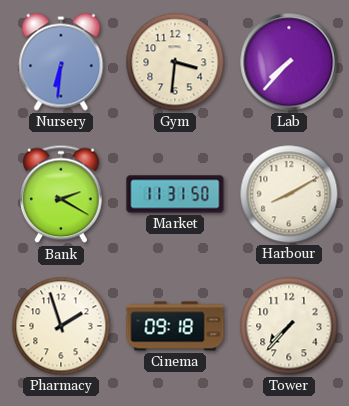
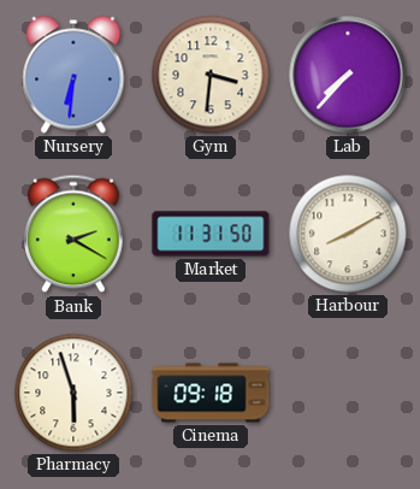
Pharmacy: 1:57 -> 5:57
Tower: 7:37 -> none
